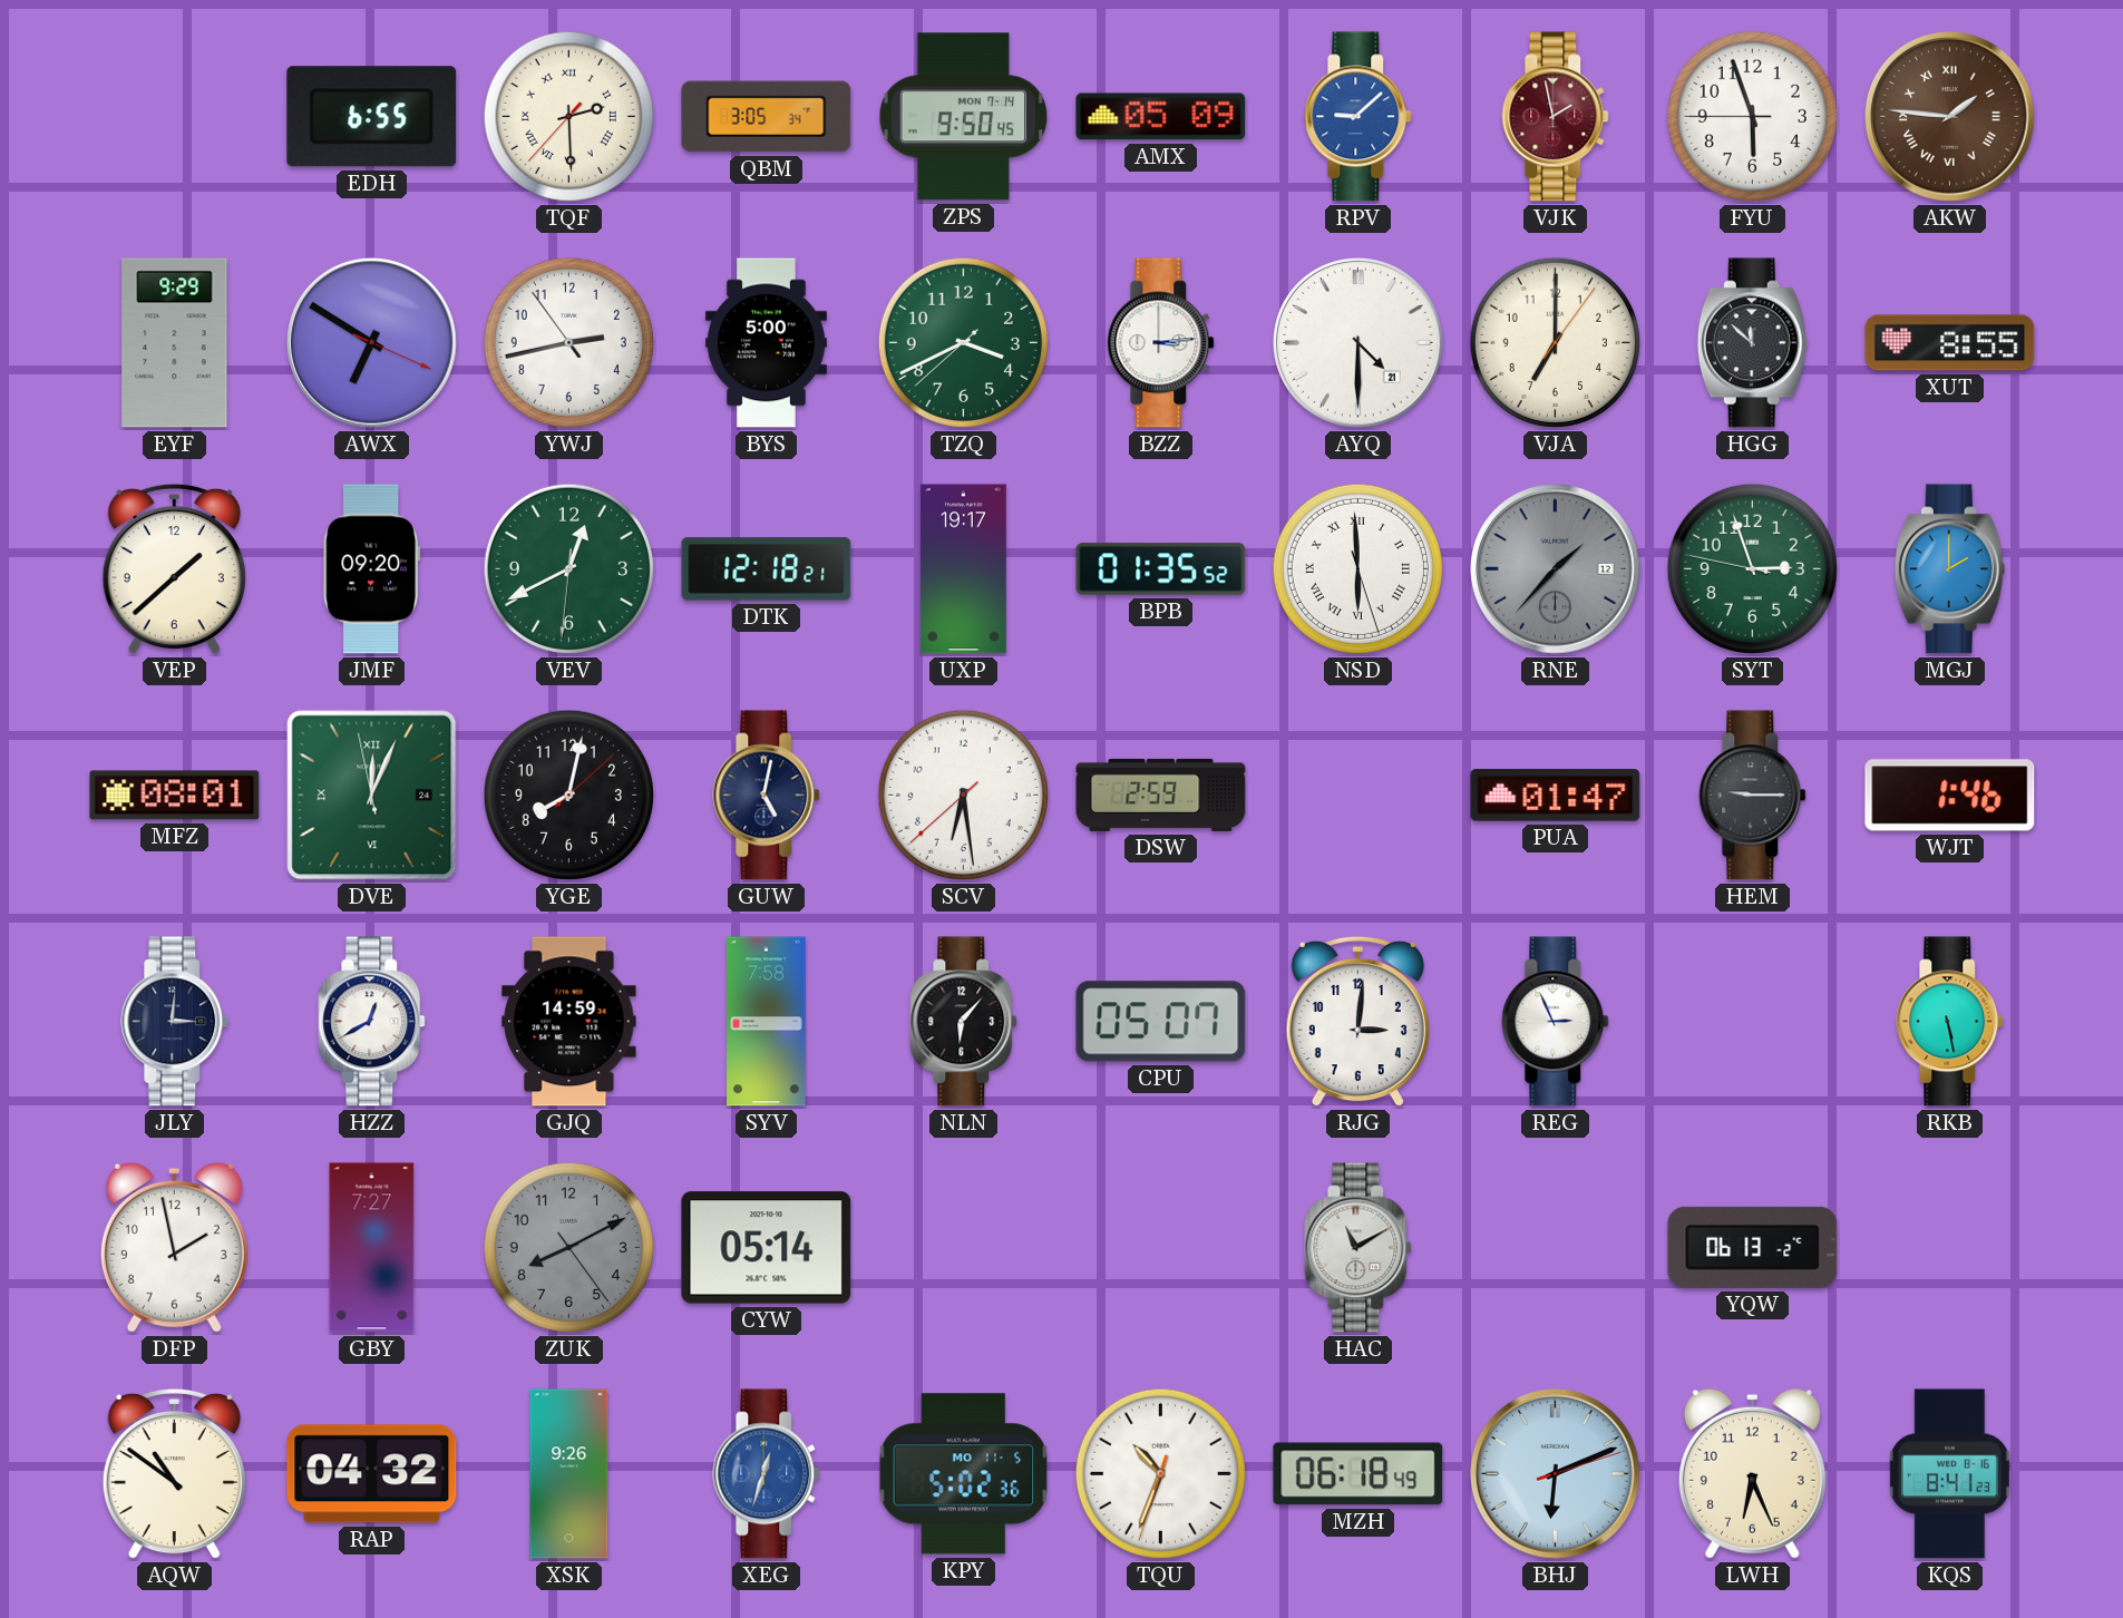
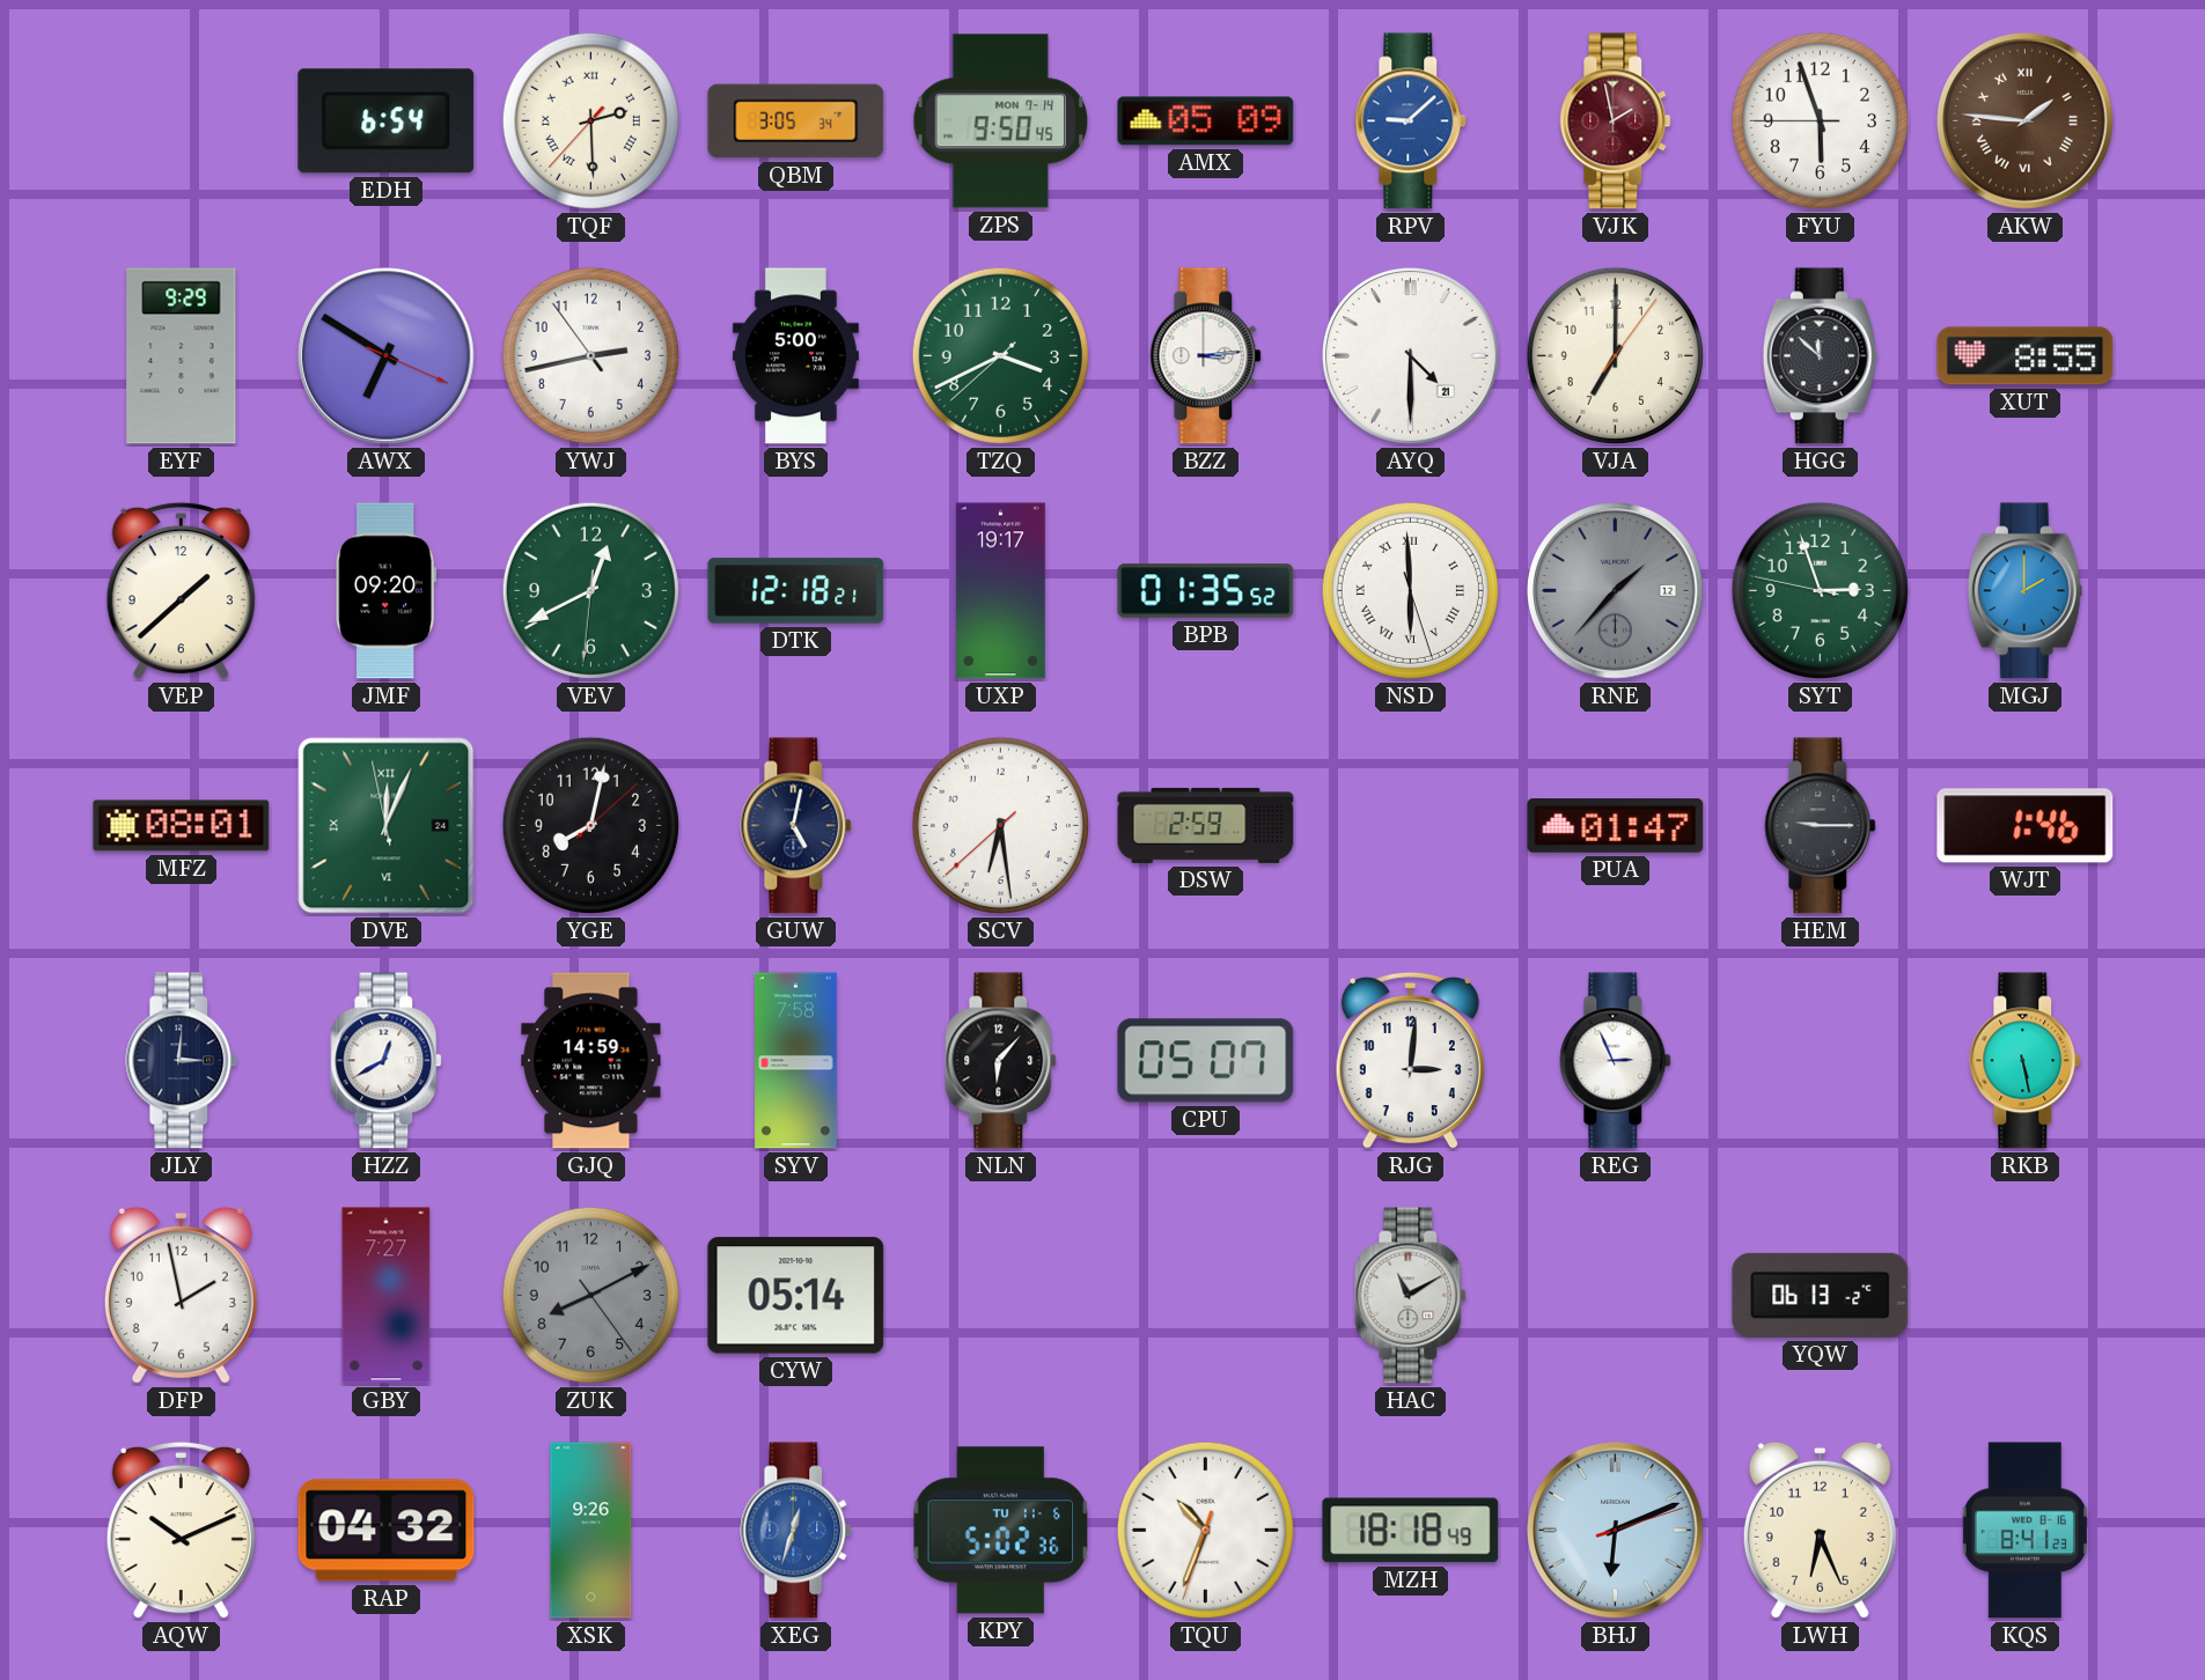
EDH: 6:55 -> 6:54
AQW: 10:51 -> 10:11
KPY date: MO 11-5 -> TU 11-6
MZH: 06:18 -> 18:18
